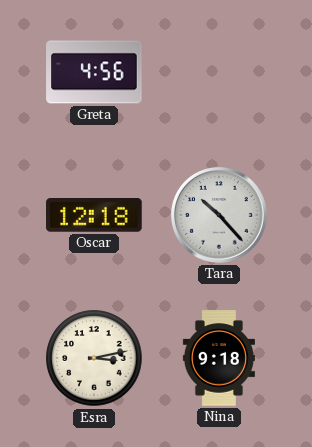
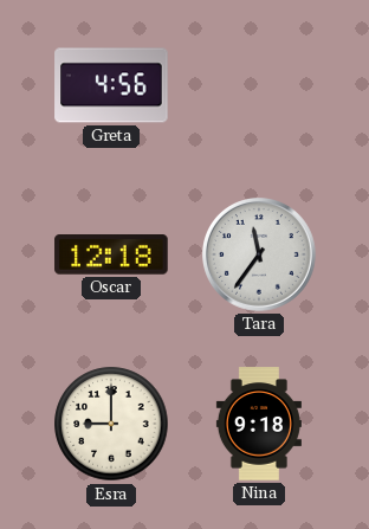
Tara: 10:23 -> 11:36
Esra: 3:13 -> 9:00
